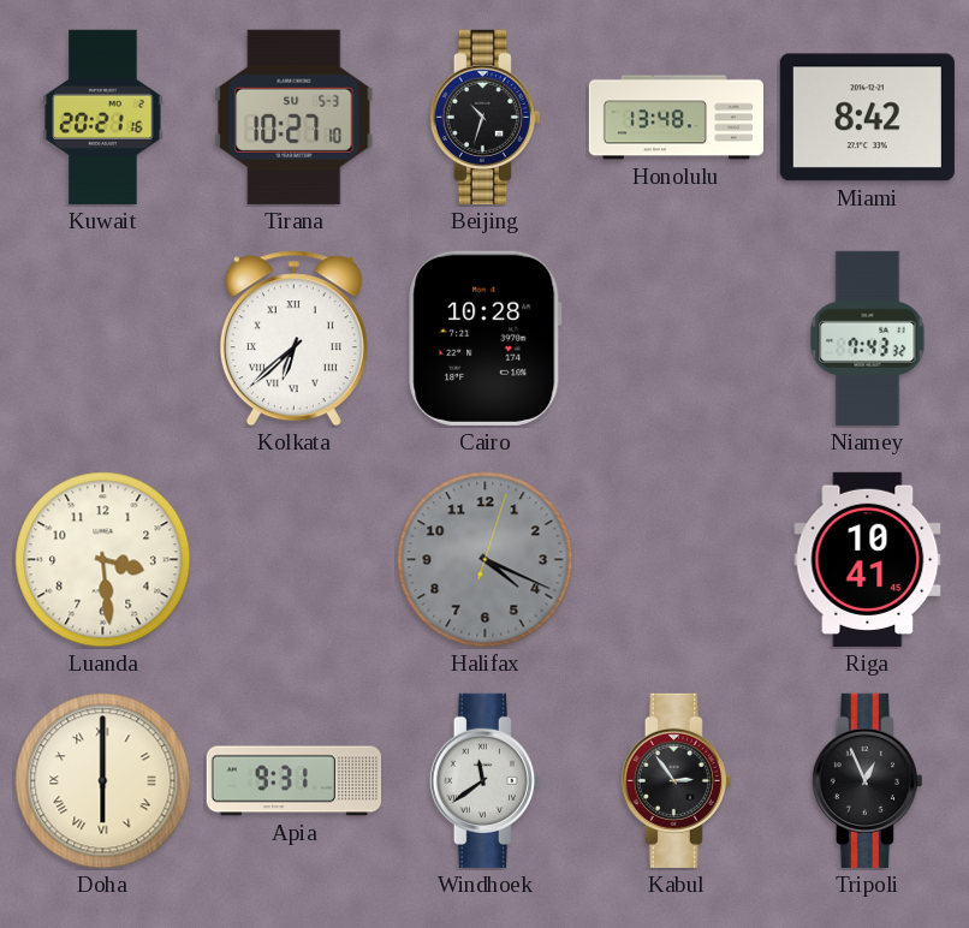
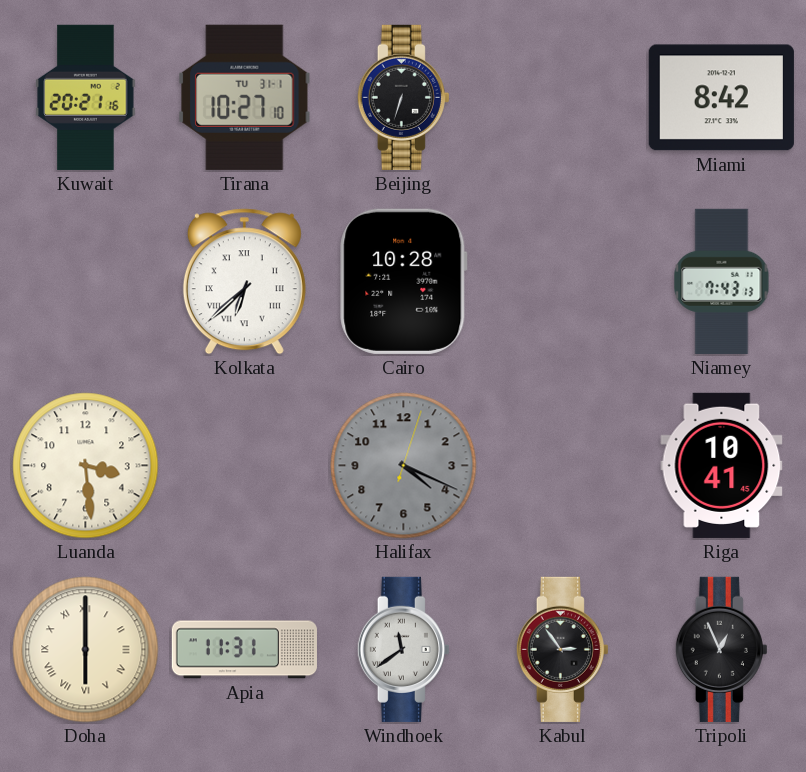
Tirana date: SU 5-3 -> TU 31-1
Beijing: 10:33 -> 6:33
Honolulu: 13:48 -> none
Niamey: 7:43:32 -> 7:43:13
Apia: 9:31 -> 11:31
